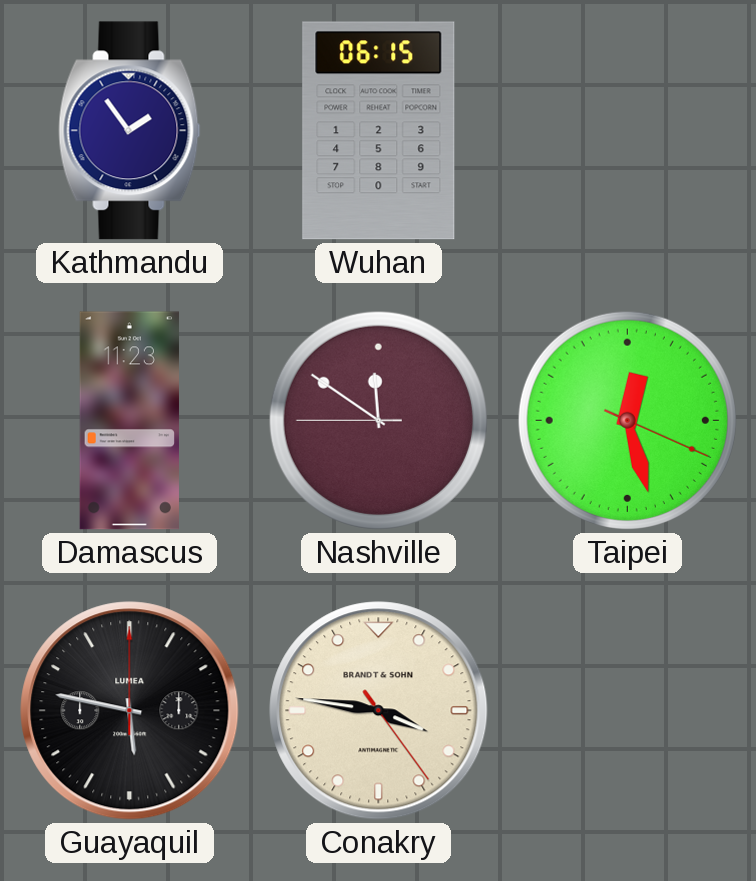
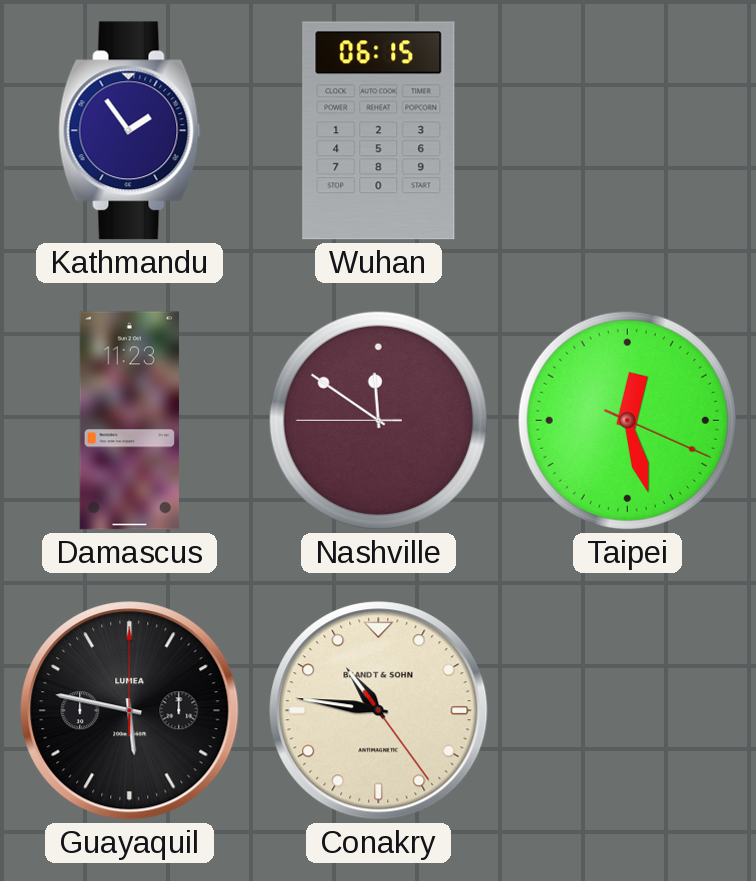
Conakry: 3:46 -> 10:46
